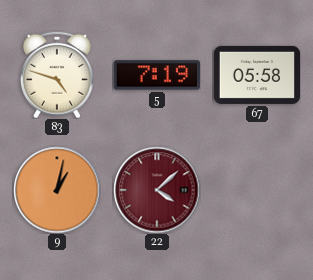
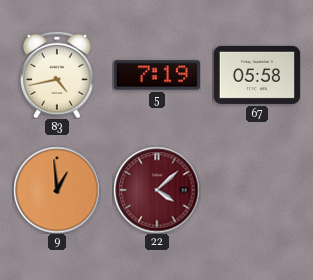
83: 4:48 -> 4:43
9: 1:02 -> 12:59
